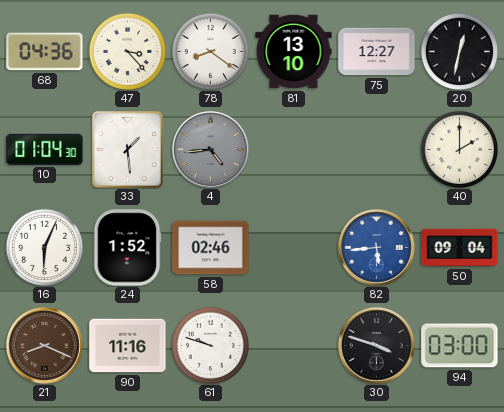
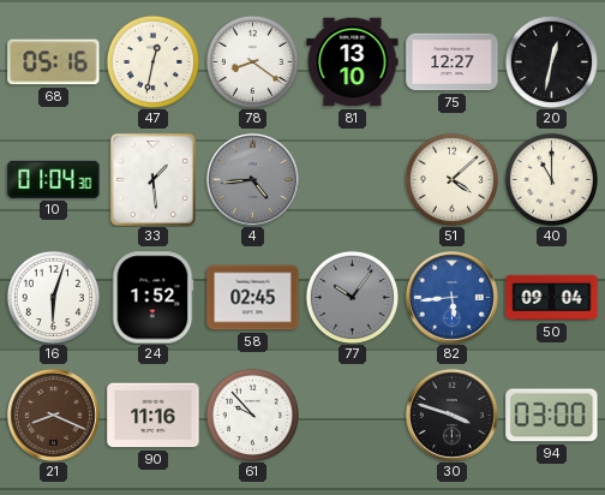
68: 04:36 -> 05:16
47: 3:23 -> 12:32
51: none -> 4:08
40: 2:00 -> 11:00
16: 6:04 -> 6:03
58: 02:46 -> 02:45
77: none -> 10:06
61: 9:48 -> 9:53
